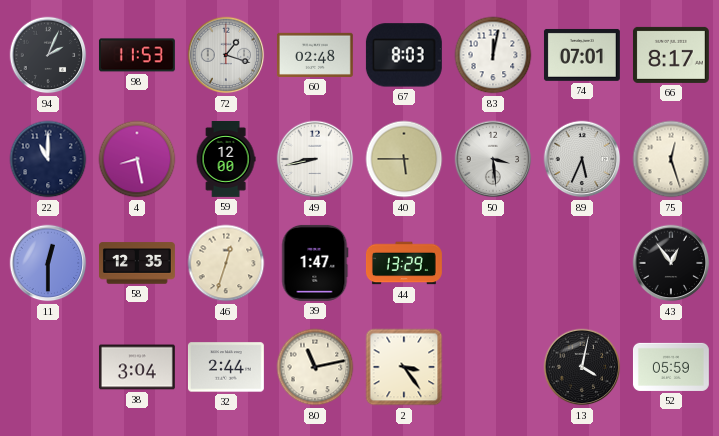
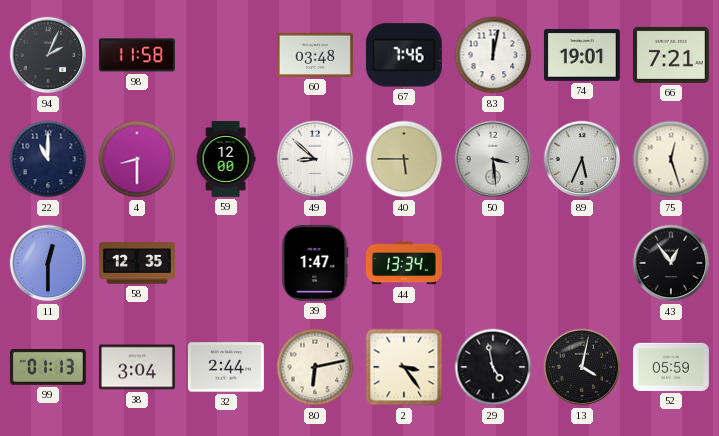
98: 11:53 -> 11:58
72: 1:18 -> none
60: 02:48 -> 03:48
67: 8:03 -> 7:46
74: 07:01 -> 19:01
66: 8:17 -> 7:21
4: 8:28 -> 8:30
49: 8:43 -> 8:52
46: 12:33 -> none
44: 13:29 -> 13:34
99: none -> 01:13
80: 11:13 -> 6:13
29: none -> 4:58
